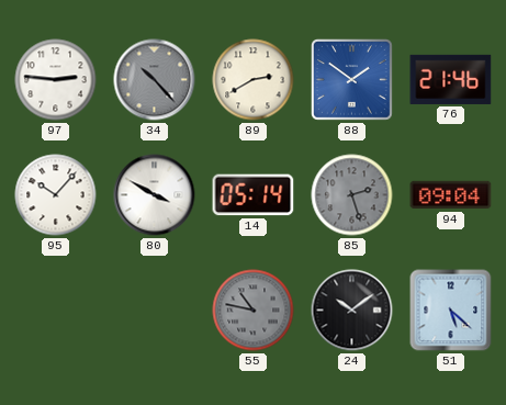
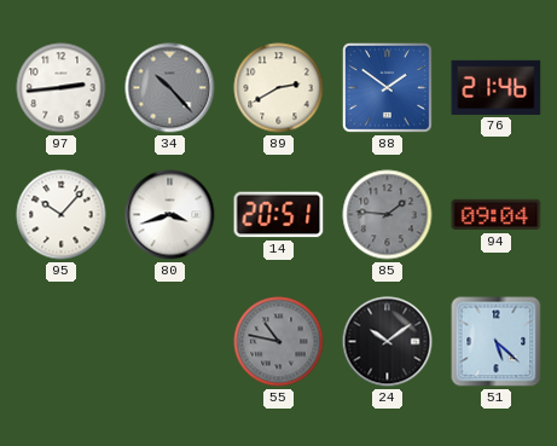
97: 2:46 -> 2:44
80: 3:50 -> 3:42
14: 05:14 -> 20:51
85: 2:27 -> 1:46
